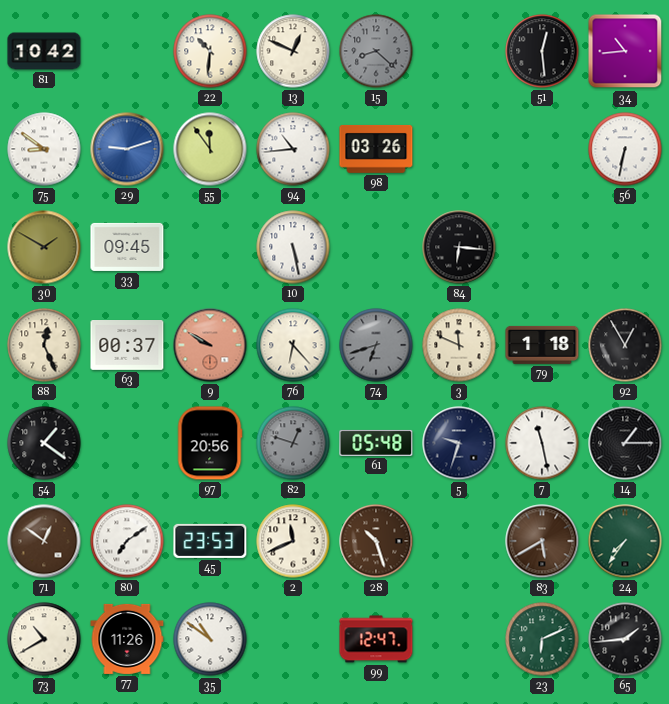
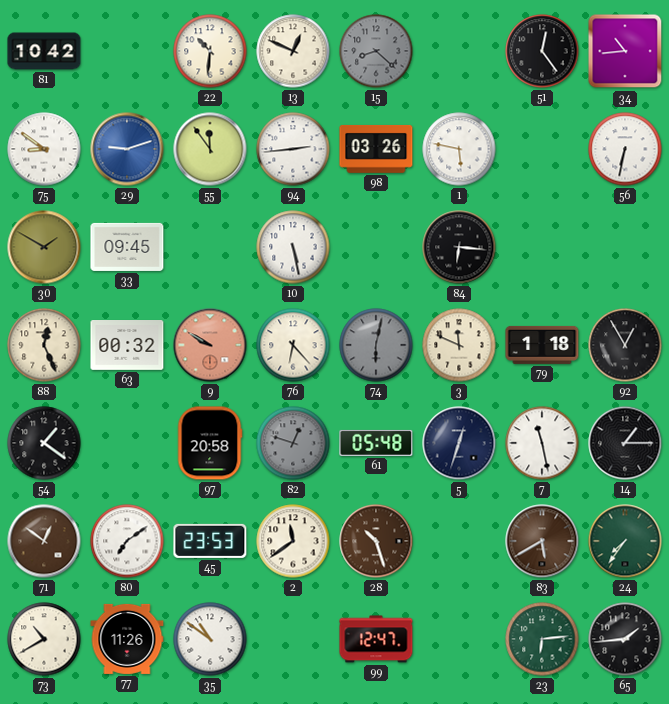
51: 12:29 -> 12:24
94: 10:44 -> 2:44
1: none -> 5:47
63: 00:37 -> 00:32
74: 6:42 -> 6:02
97: 20:56 -> 20:58
5: 9:33 -> 12:33
2: 11:41 -> 11:39
23: 6:11 -> 6:14
